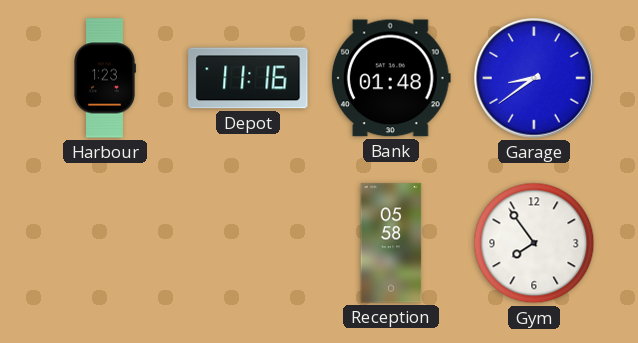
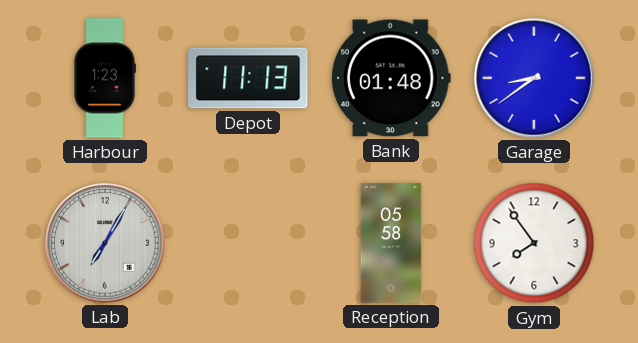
Depot: 11:16 -> 11:13
Lab: none -> 7:05
